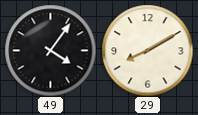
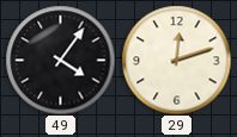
29: 8:10 -> 12:12
